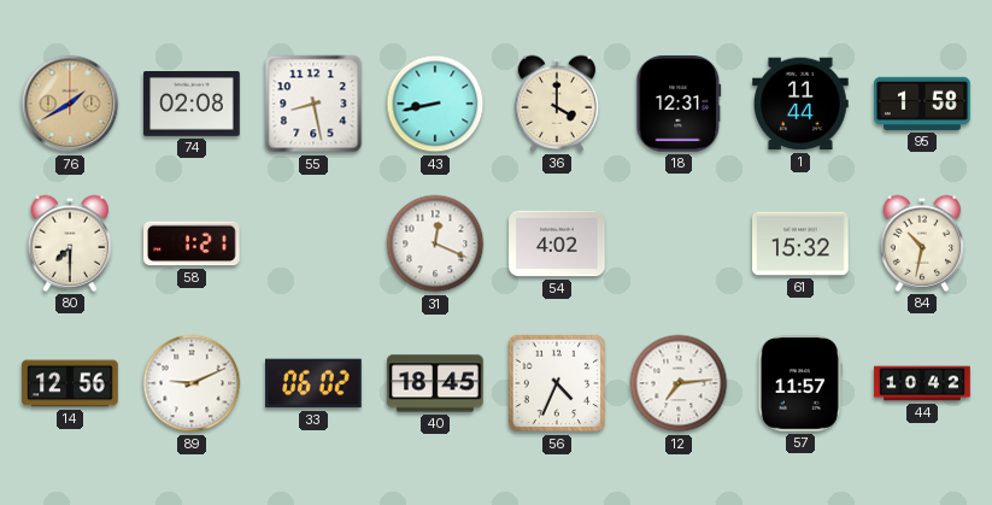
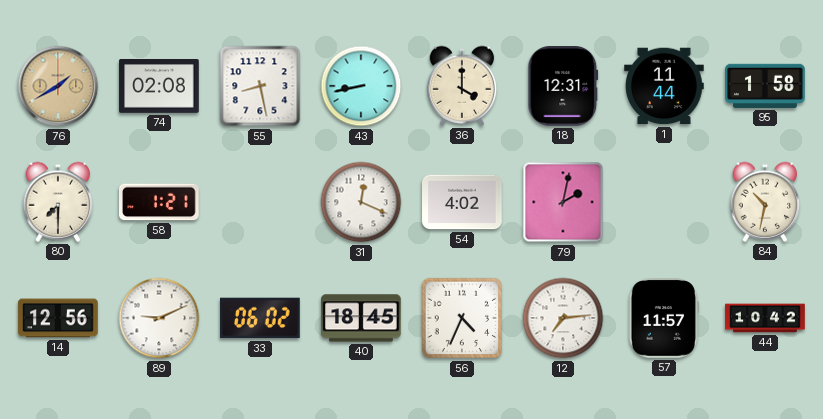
79: none -> 2:02
61: 15:32 -> none
